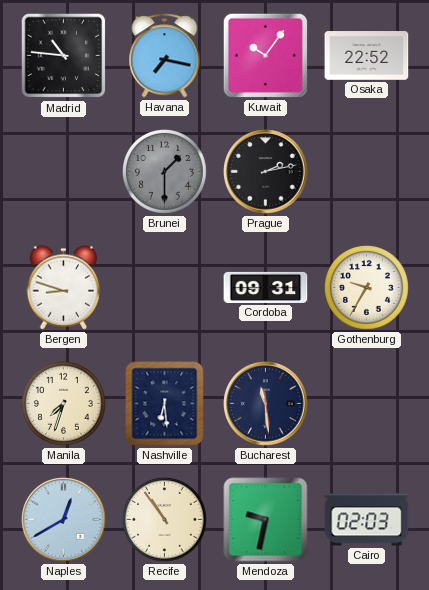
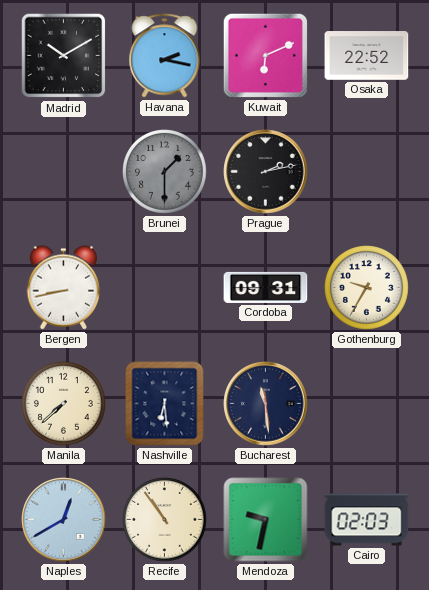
Madrid: 10:46 -> 10:10
Havana: 7:17 -> 2:17
Kuwait: 10:06 -> 6:11
Bergen: 8:48 -> 8:43
Manila: 7:33 -> 7:38
